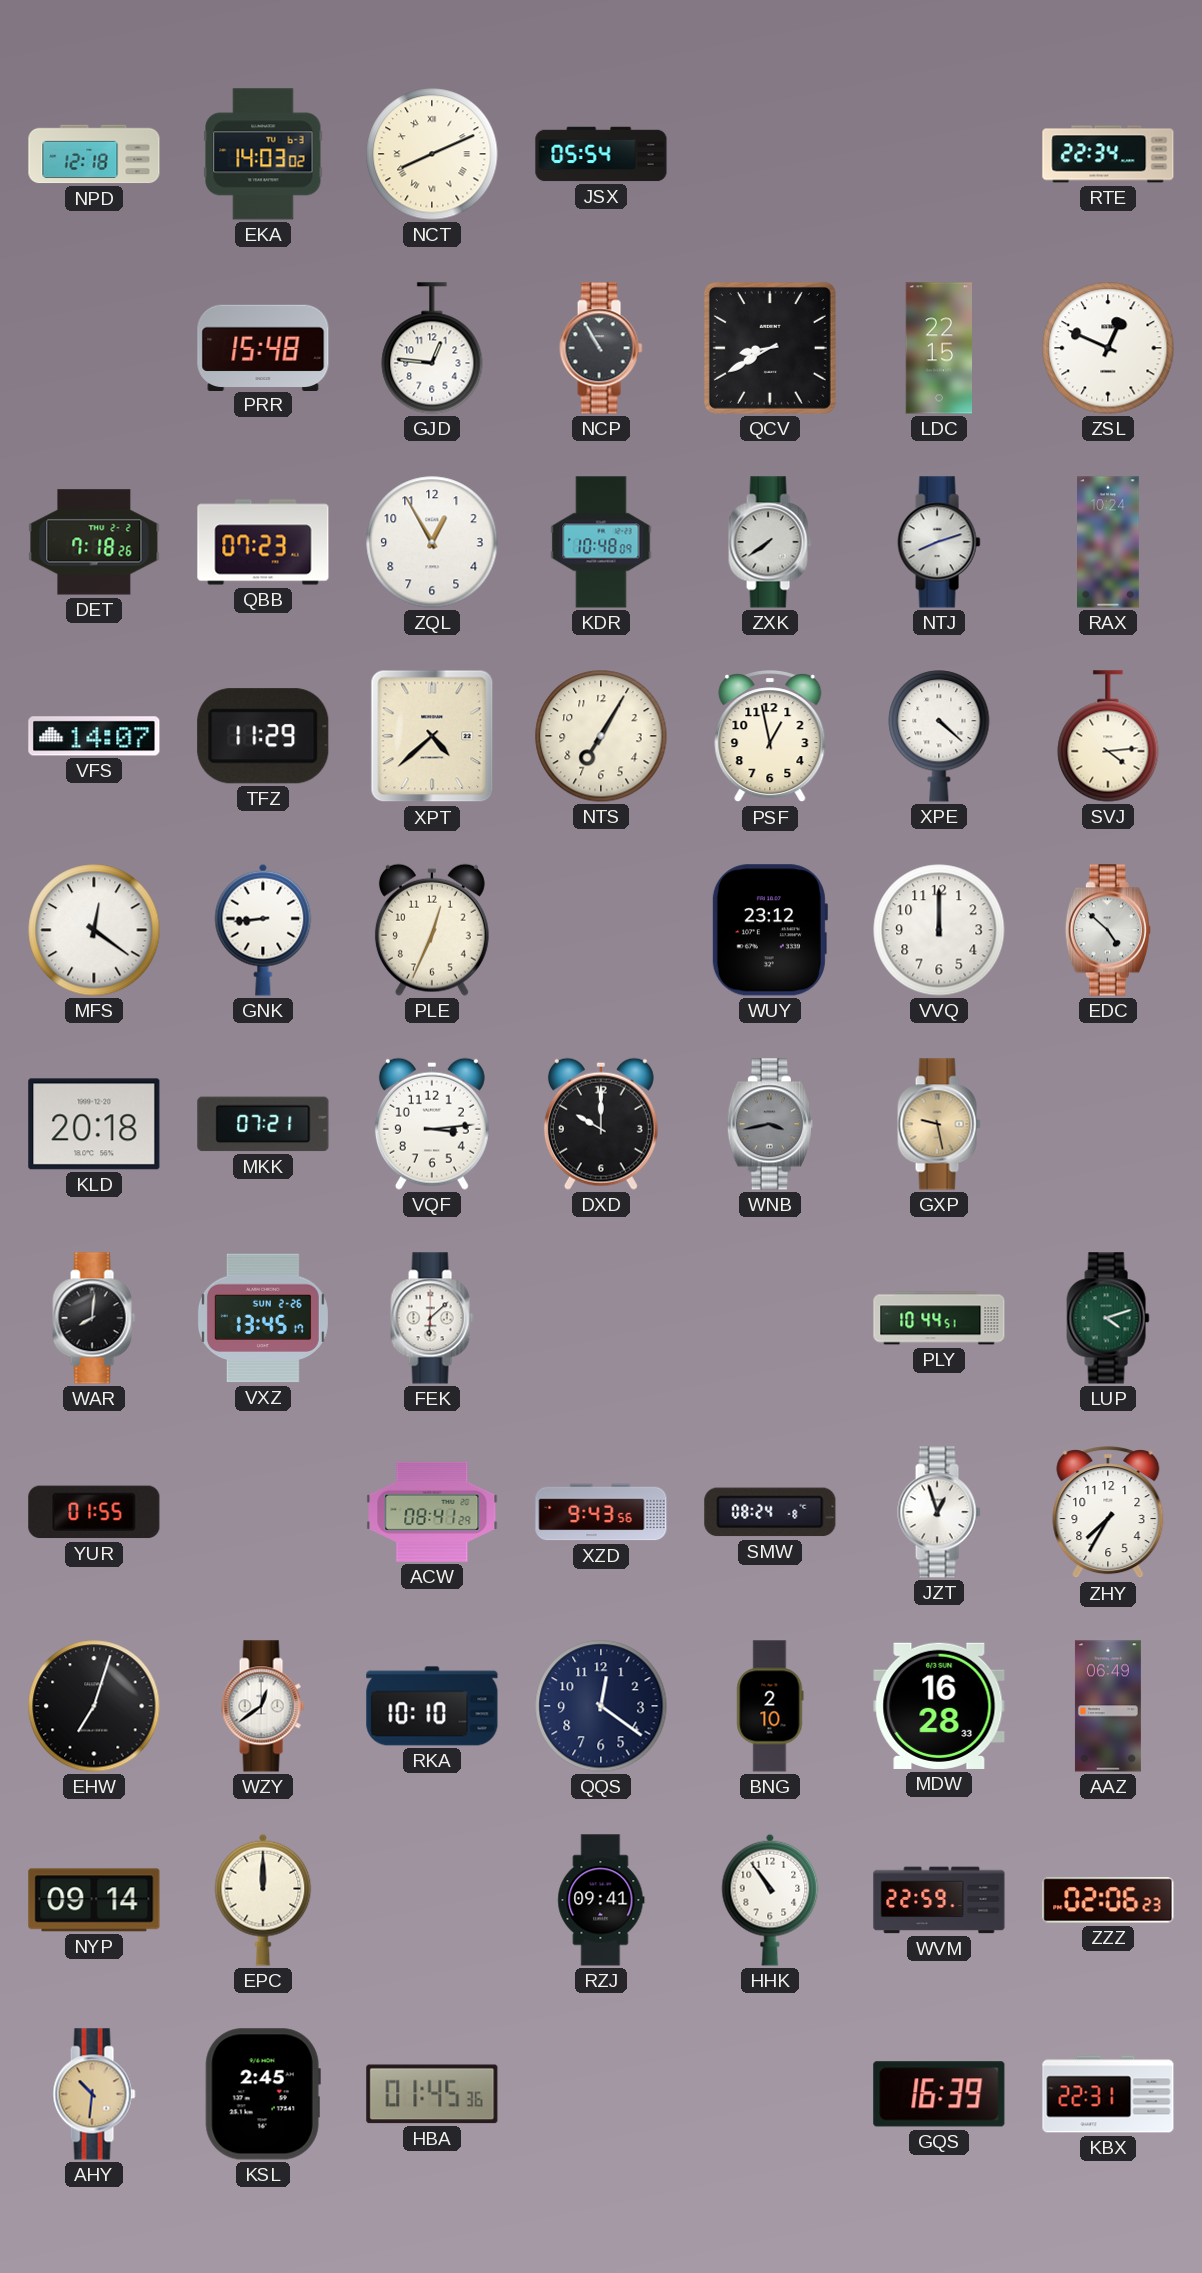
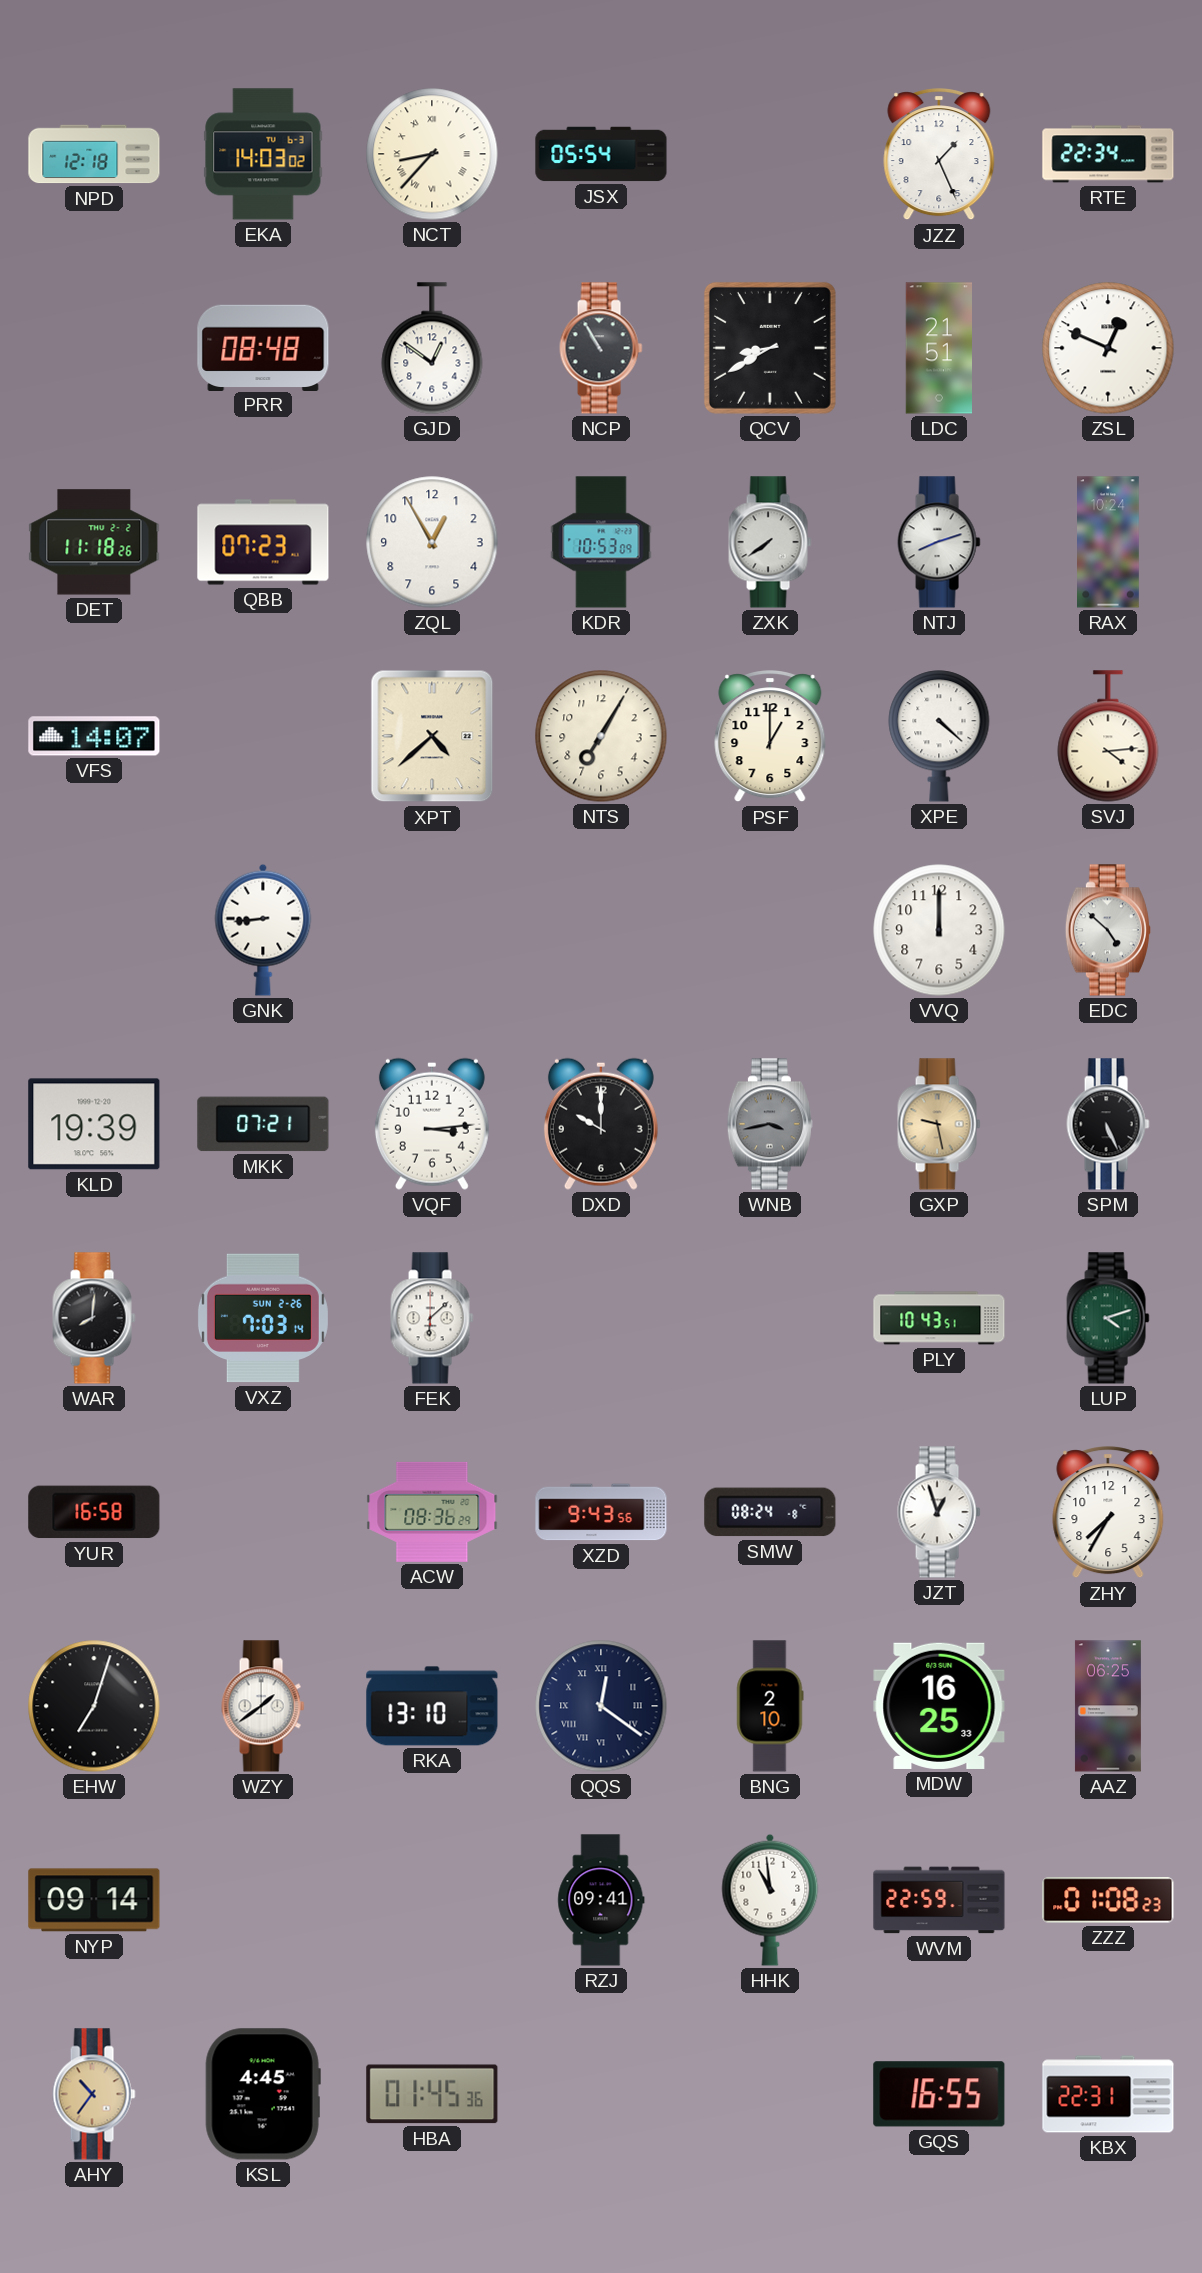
NCT: 8:11 -> 8:37
JZZ: none -> 1:26
PRR: 15:48 -> 08:48
GJD: 12:46 -> 12:51
LDC: 22:15 -> 21:51
DET: 7:18 -> 11:18
KDR: 10:48 -> 10:53
TFZ: 11:29 -> none
PSF: 12:58 -> 1:00
MFS: 12:21 -> none
PLE: 12:34 -> none
WUY: 23:12 -> none
KLD: 20:18 -> 19:39
SPM: none -> 5:26
VXZ: 13:45 -> 7:03
PLY: 10:44 -> 10:43
YUR: 01:55 -> 16:58
ACW: 08:41 -> 08:36
WZY: 12:39 -> 1:39
RKA: 10:10 -> 13:10
QQS numerals: Arabic -> Roman
MDW: 16:28 -> 16:25
AAZ: 06:49 -> 06:25
EPC: 12:00 -> none
HHK: 10:54 -> 10:59
ZZZ: 02:06 -> 01:08
AHY: 10:31 -> 10:36
KSL: 2:45 -> 4:45
GQS: 16:39 -> 16:55
